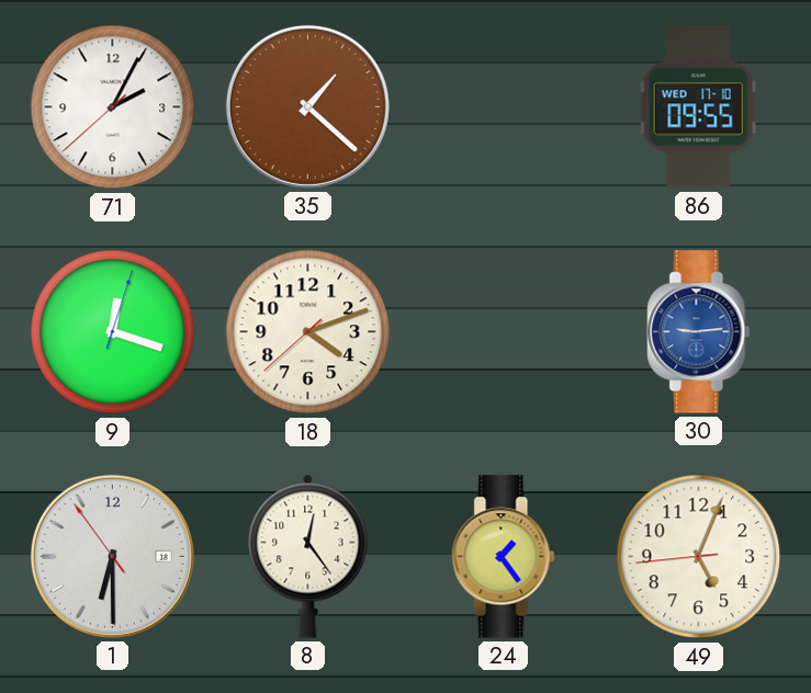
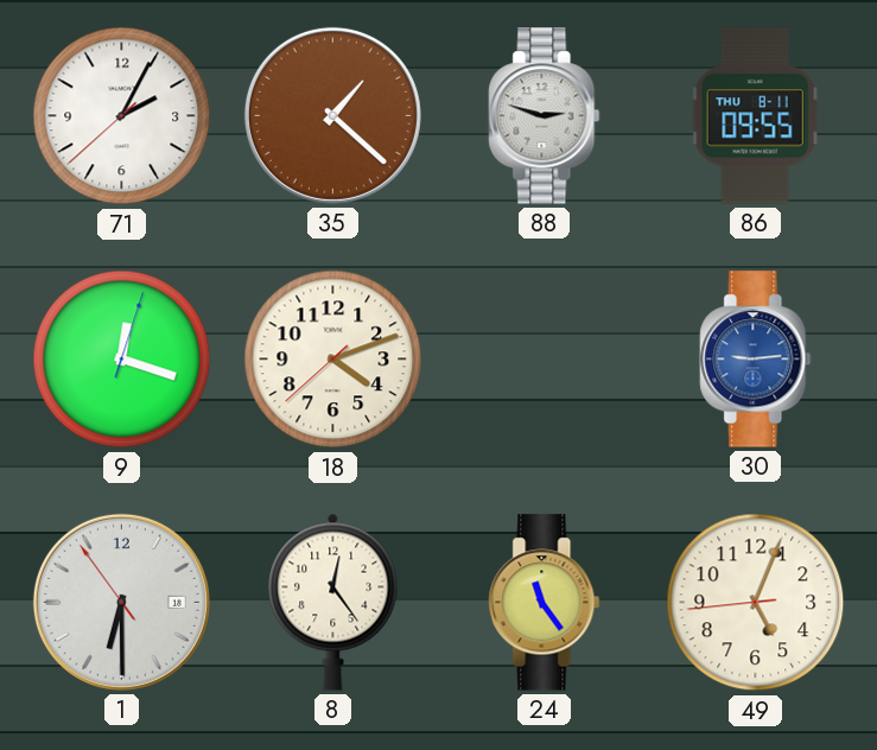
88: none -> 2:48
86 date: WED 17-10 -> THU 8-11
24: 1:24 -> 11:24
